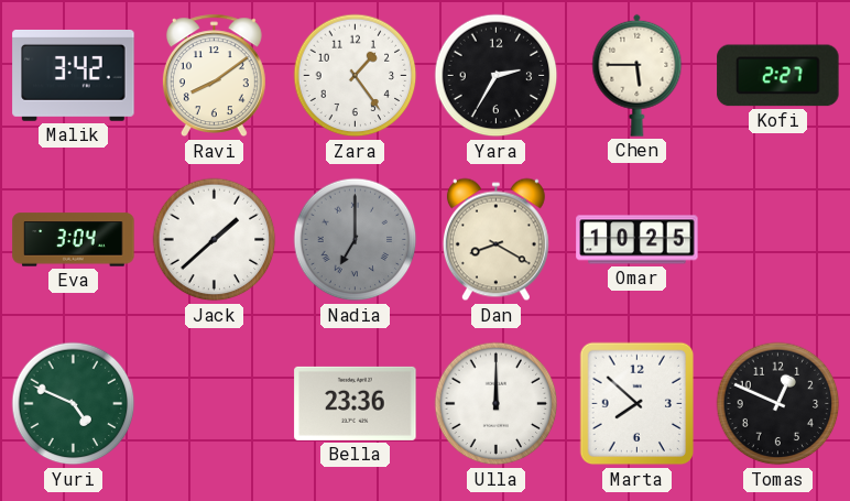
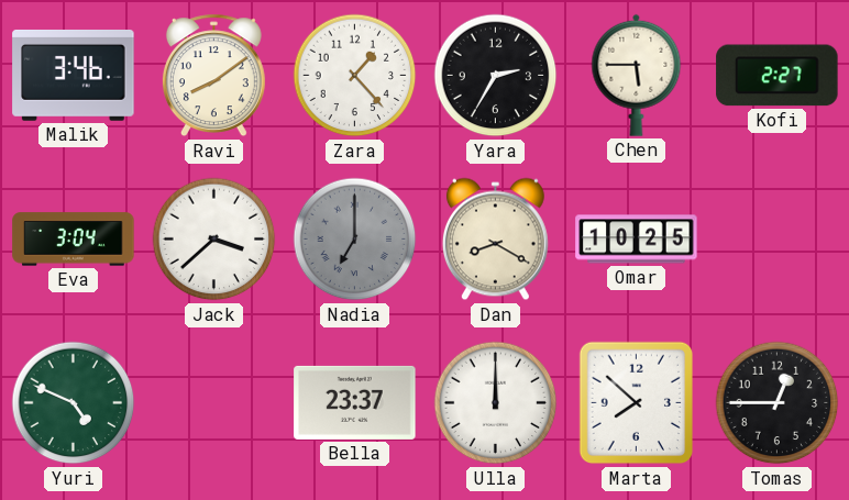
Malik: 3:42 -> 3:46
Zara: 1:24 -> 1:23
Jack: 1:38 -> 3:38
Bella: 23:36 -> 23:37
Tomas: 12:49 -> 12:45
